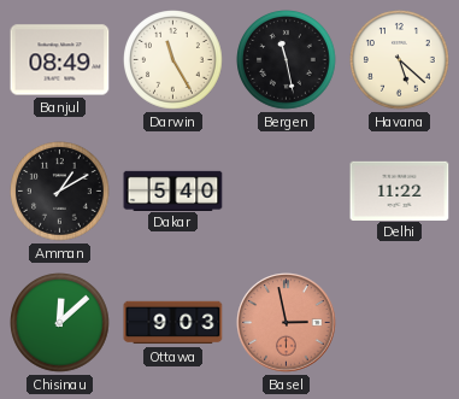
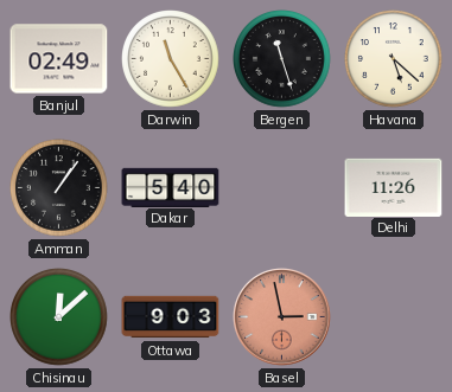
Banjul: 08:49 -> 02:49
Bergen: 11:28 -> 11:27
Amman: 1:10 -> 1:06
Delhi: 11:22 -> 11:26
